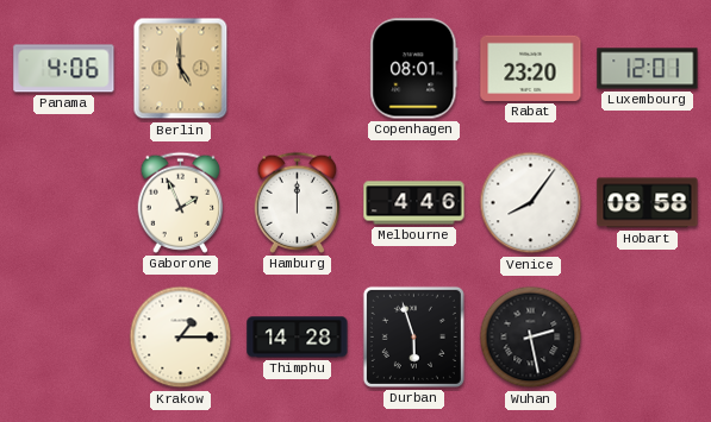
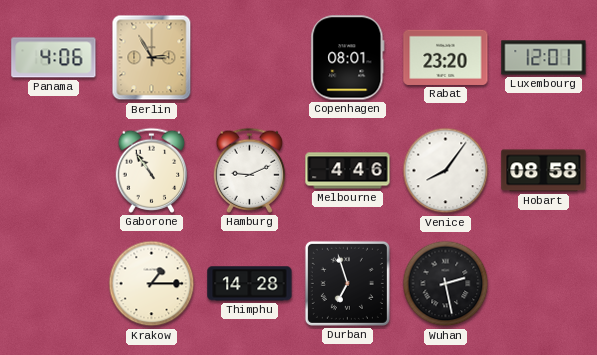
Berlin: 4:59 -> 2:55
Gaborone: 1:56 -> 10:54
Hamburg: 12:00 -> 9:11
Durban: 5:57 -> 6:57
